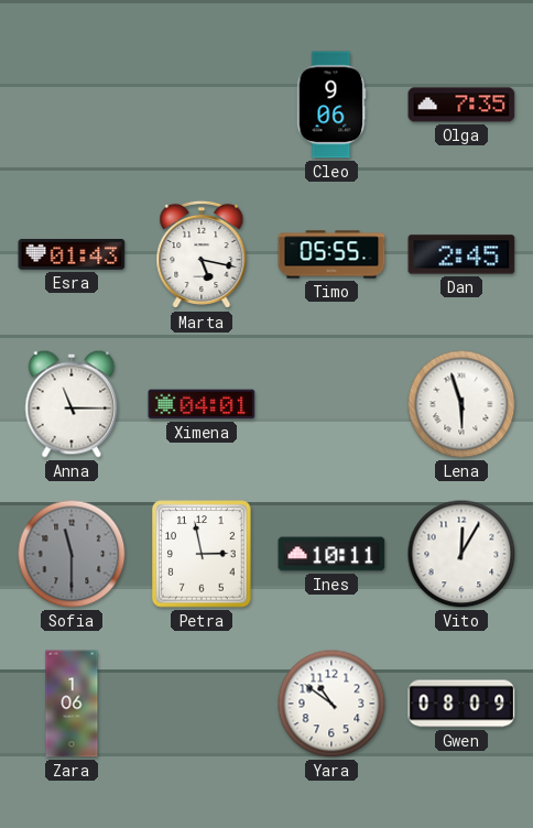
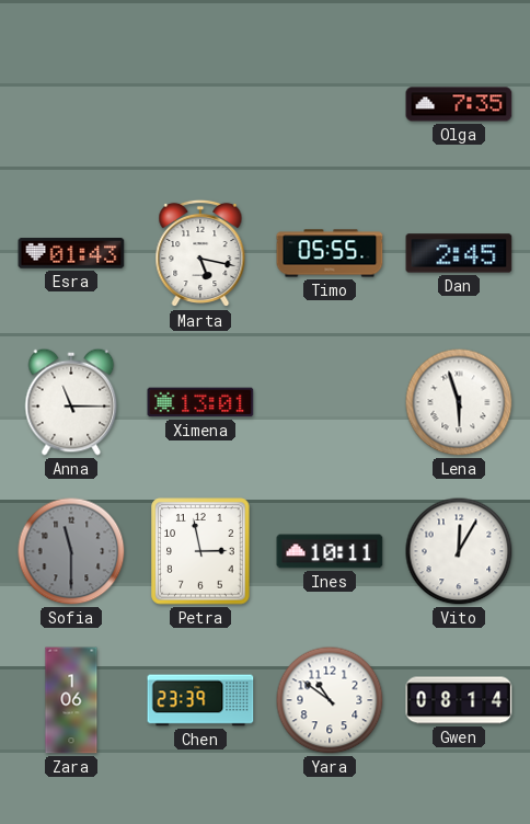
Cleo: 9:06 -> none
Ximena: 04:01 -> 13:01
Chen: none -> 23:39
Gwen: 08:09 -> 08:14
